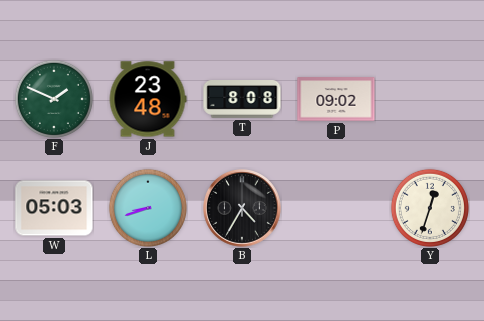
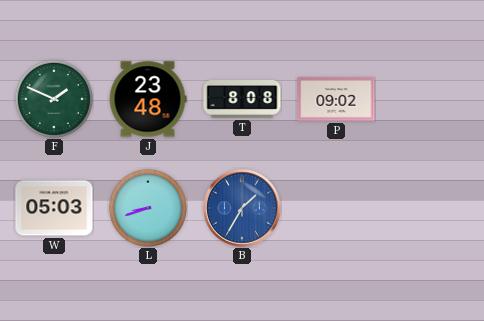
B: 4:35 -> 1:35
B dial: black -> blue
Y: 12:33 -> none
